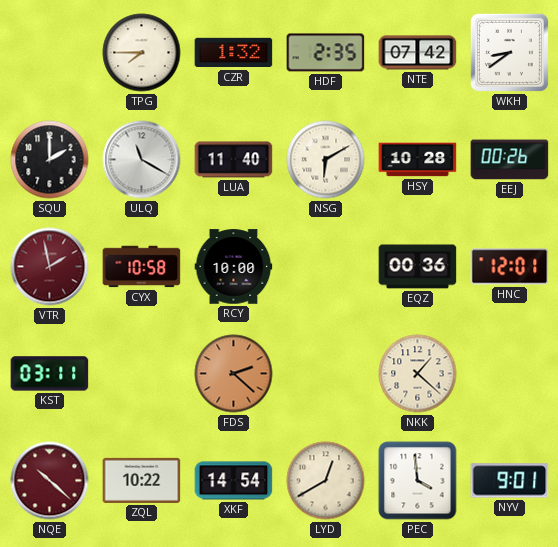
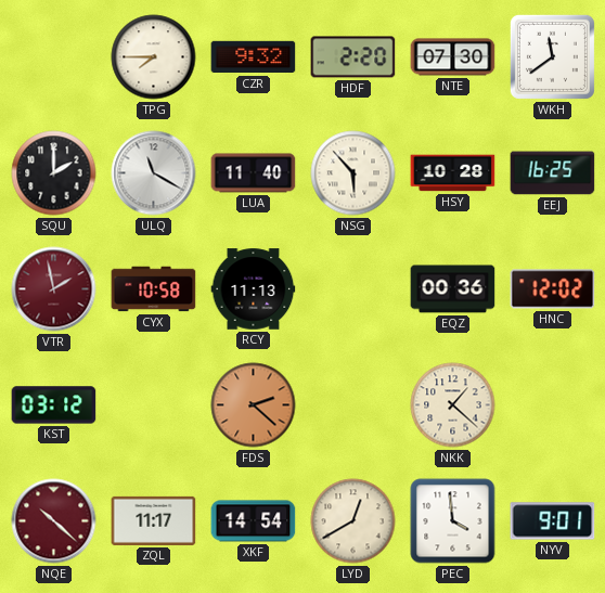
CZR: 1:32 -> 9:32
HDF: 2:35 -> 2:20
NTE: 07:42 -> 07:30
WKH: 8:39 -> 11:39
NSG: 6:10 -> 5:53
EEJ: 00:26 -> 16:25
RCY: 10:00 -> 11:13
HNC: 12:01 -> 12:02
KST: 03:11 -> 03:12
ZQL: 10:22 -> 11:17
